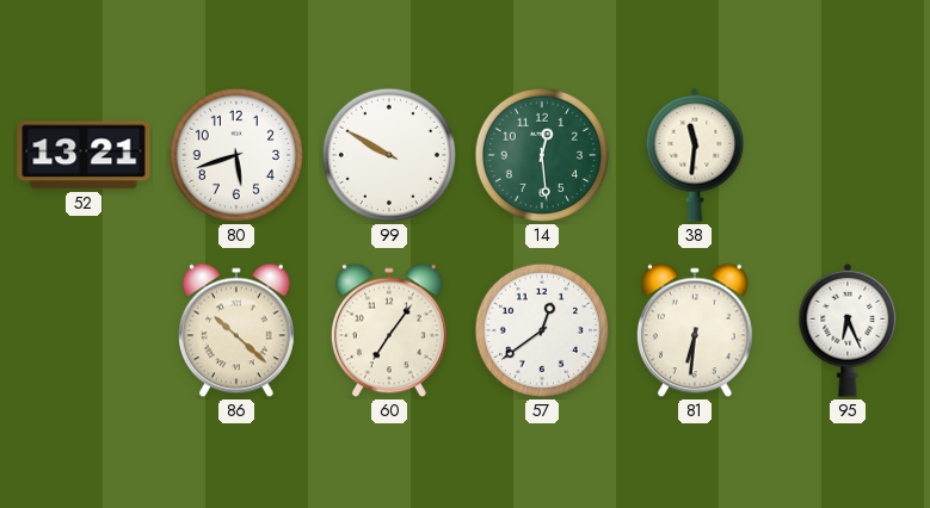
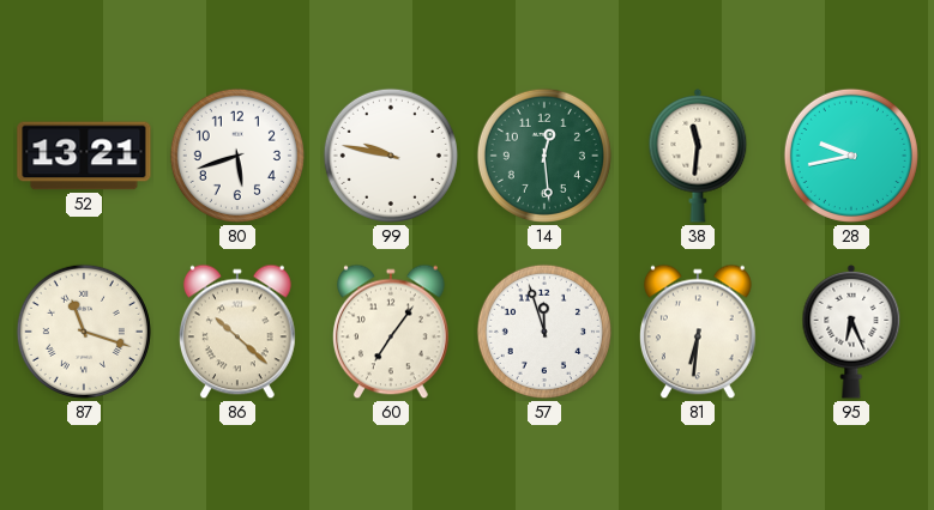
99: 9:50 -> 9:47
28: none -> 9:43
87: none -> 11:18
57: 12:39 -> 11:57
